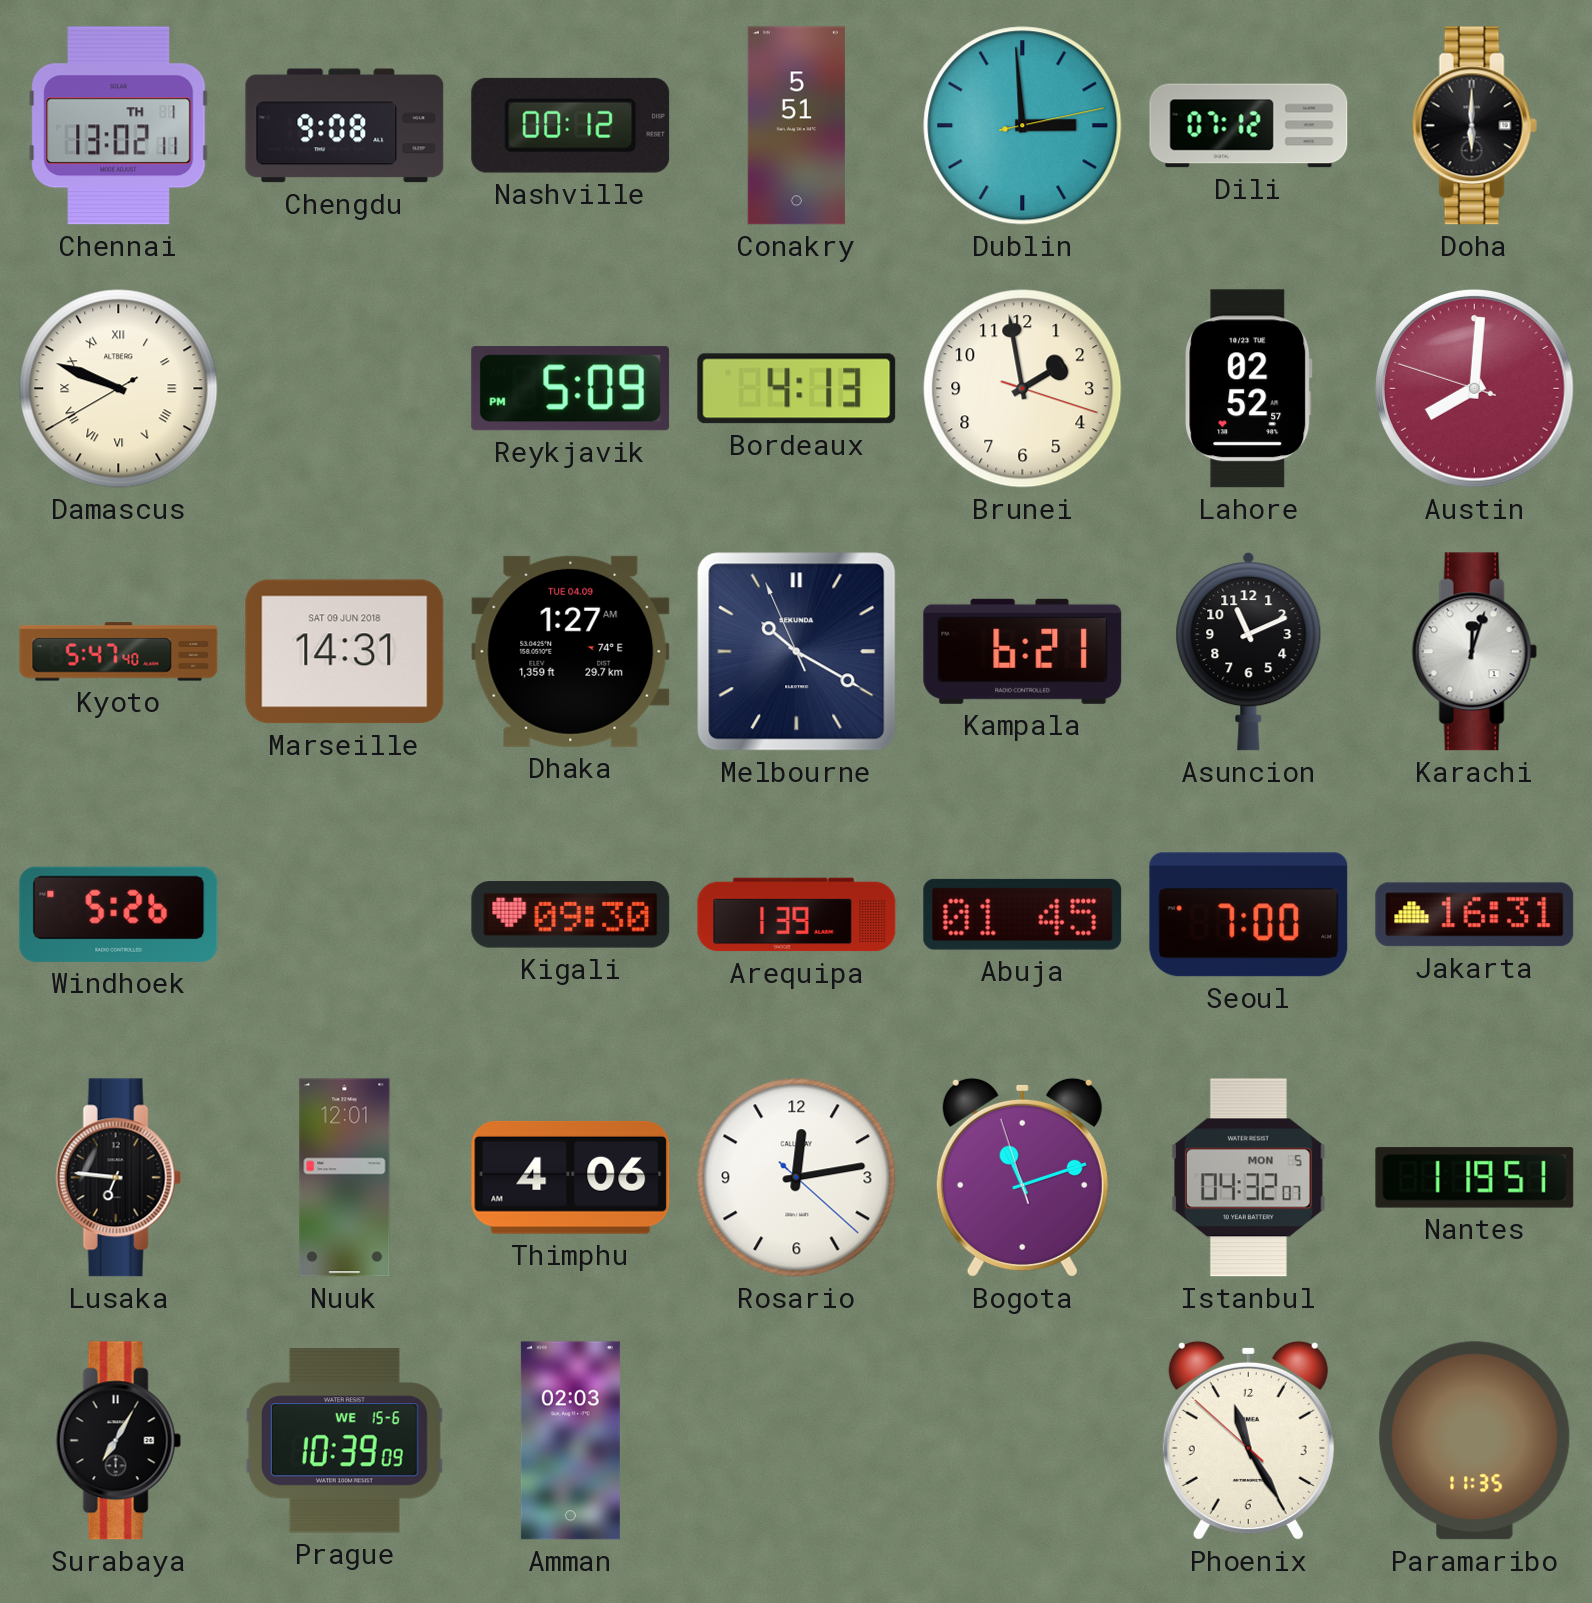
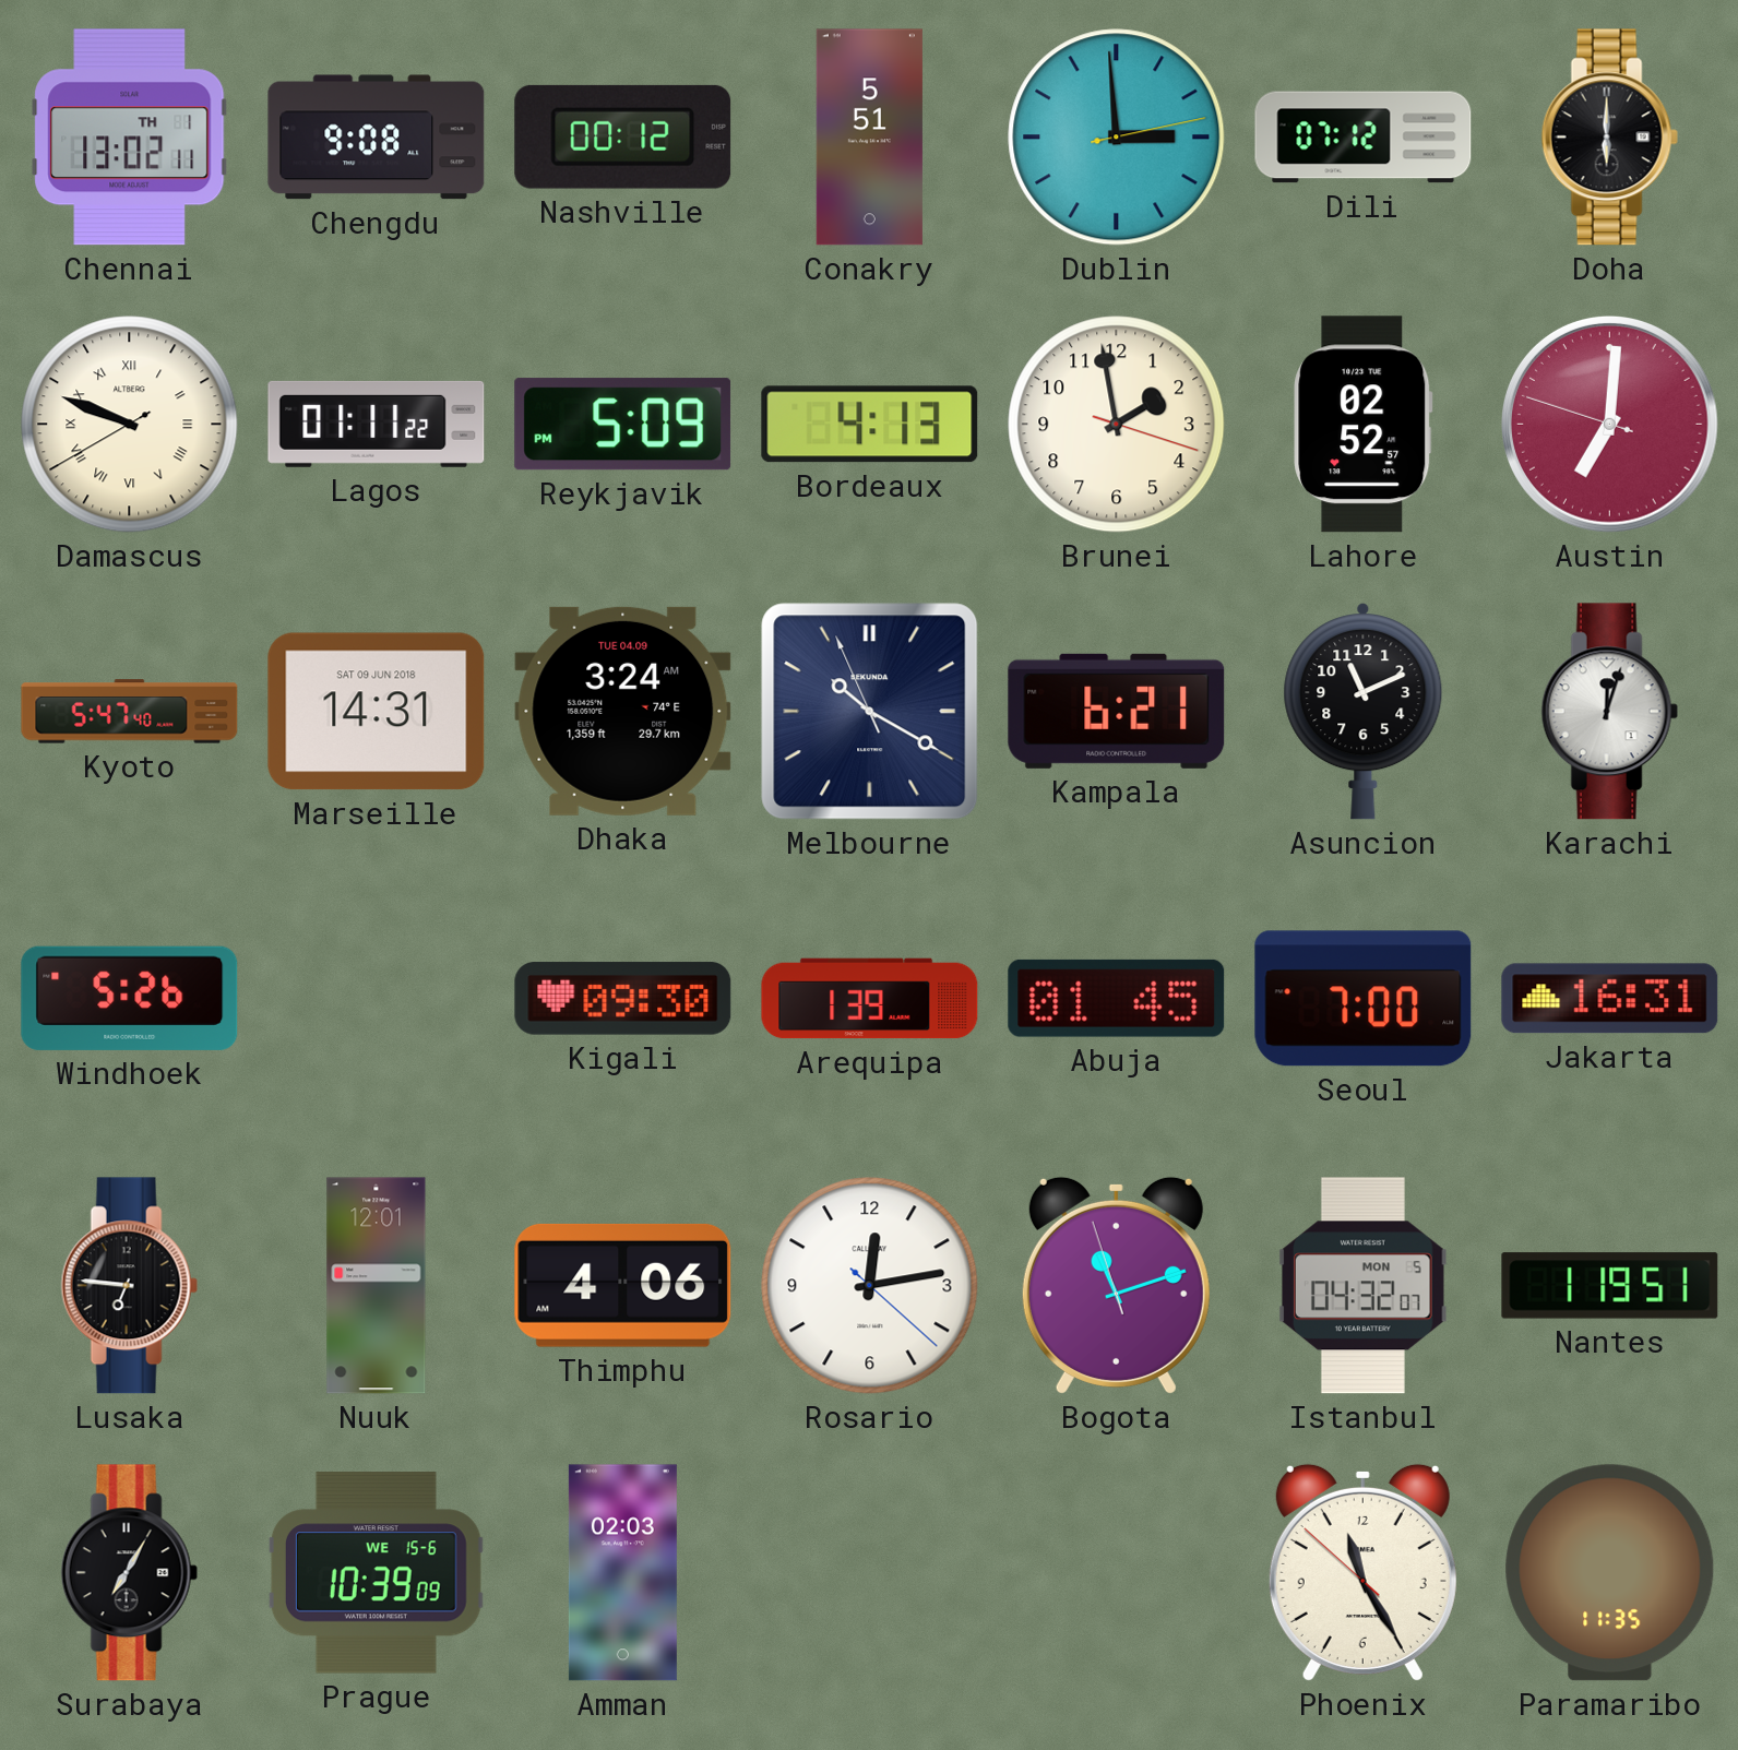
Lagos: none -> 01:11
Austin: 8:00 -> 7:00
Dhaka: 1:27 -> 3:24
